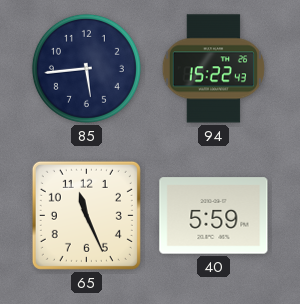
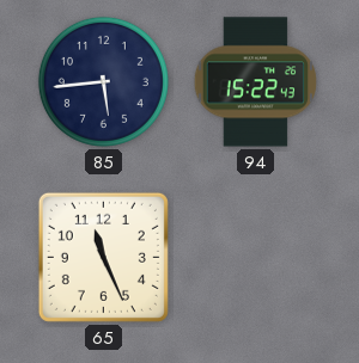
40: 5:59 -> none
